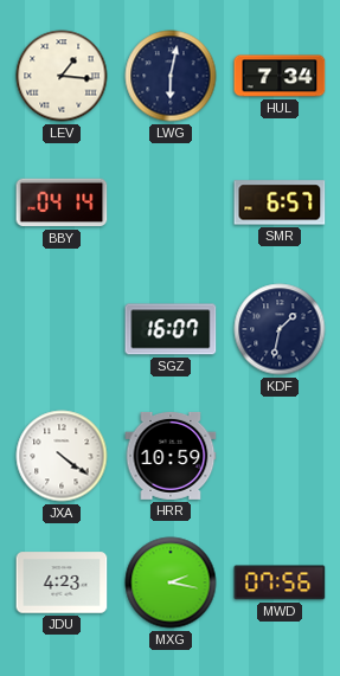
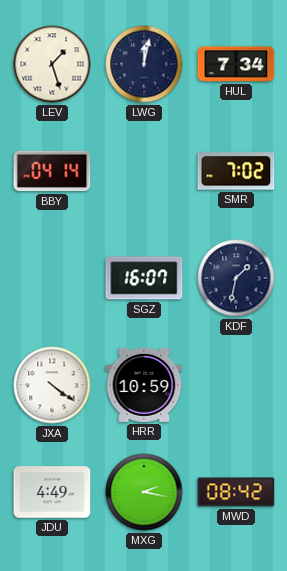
LEV: 1:16 -> 1:27
LWG: 6:02 -> 12:02
SMR: 6:57 -> 7:02
JDU: 4:23 -> 4:49
MWD: 07:56 -> 08:42
